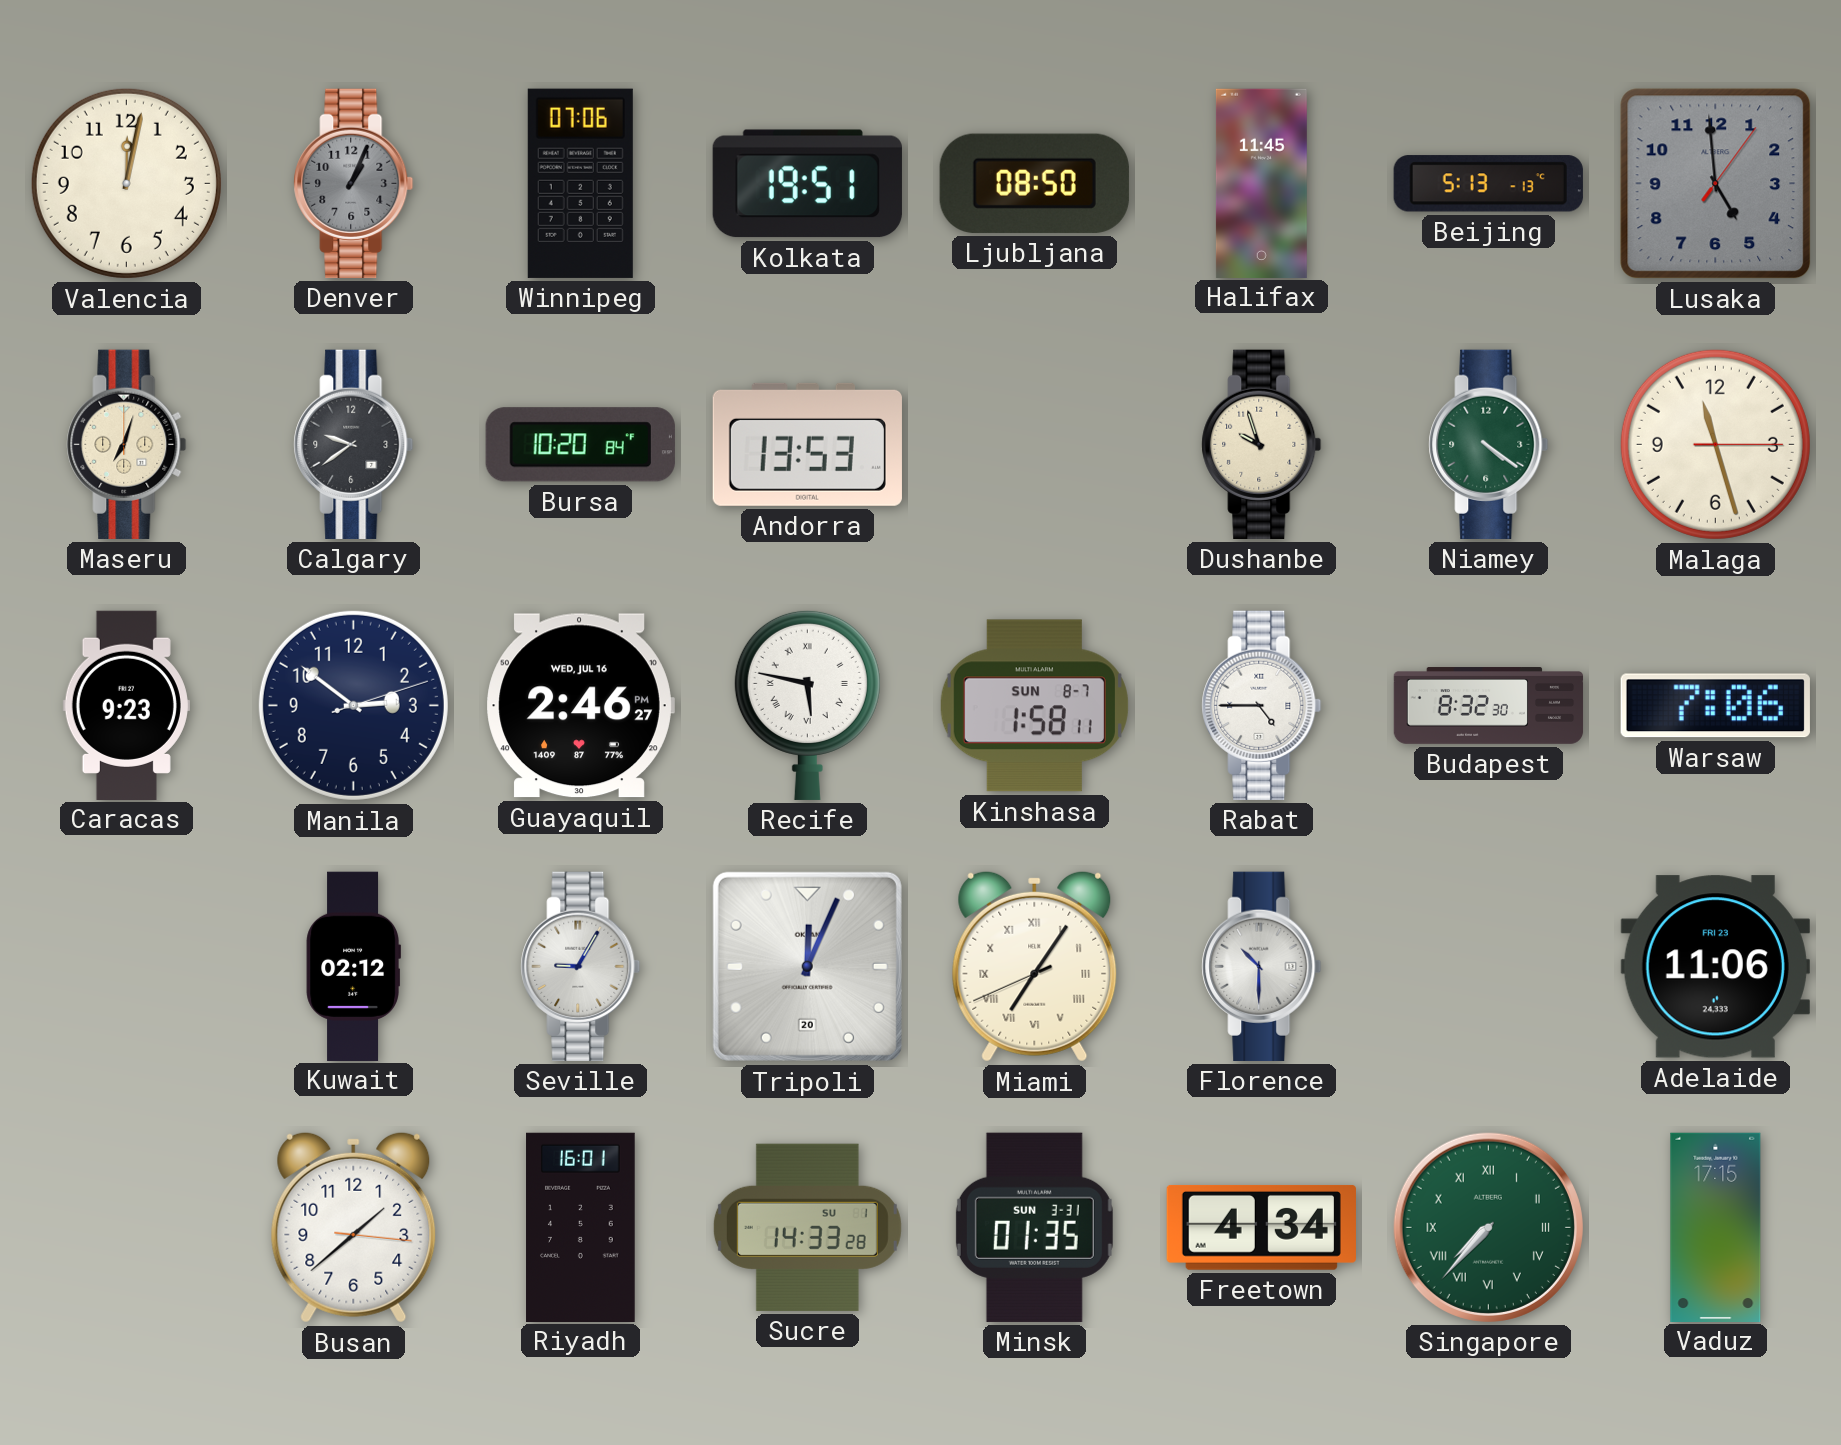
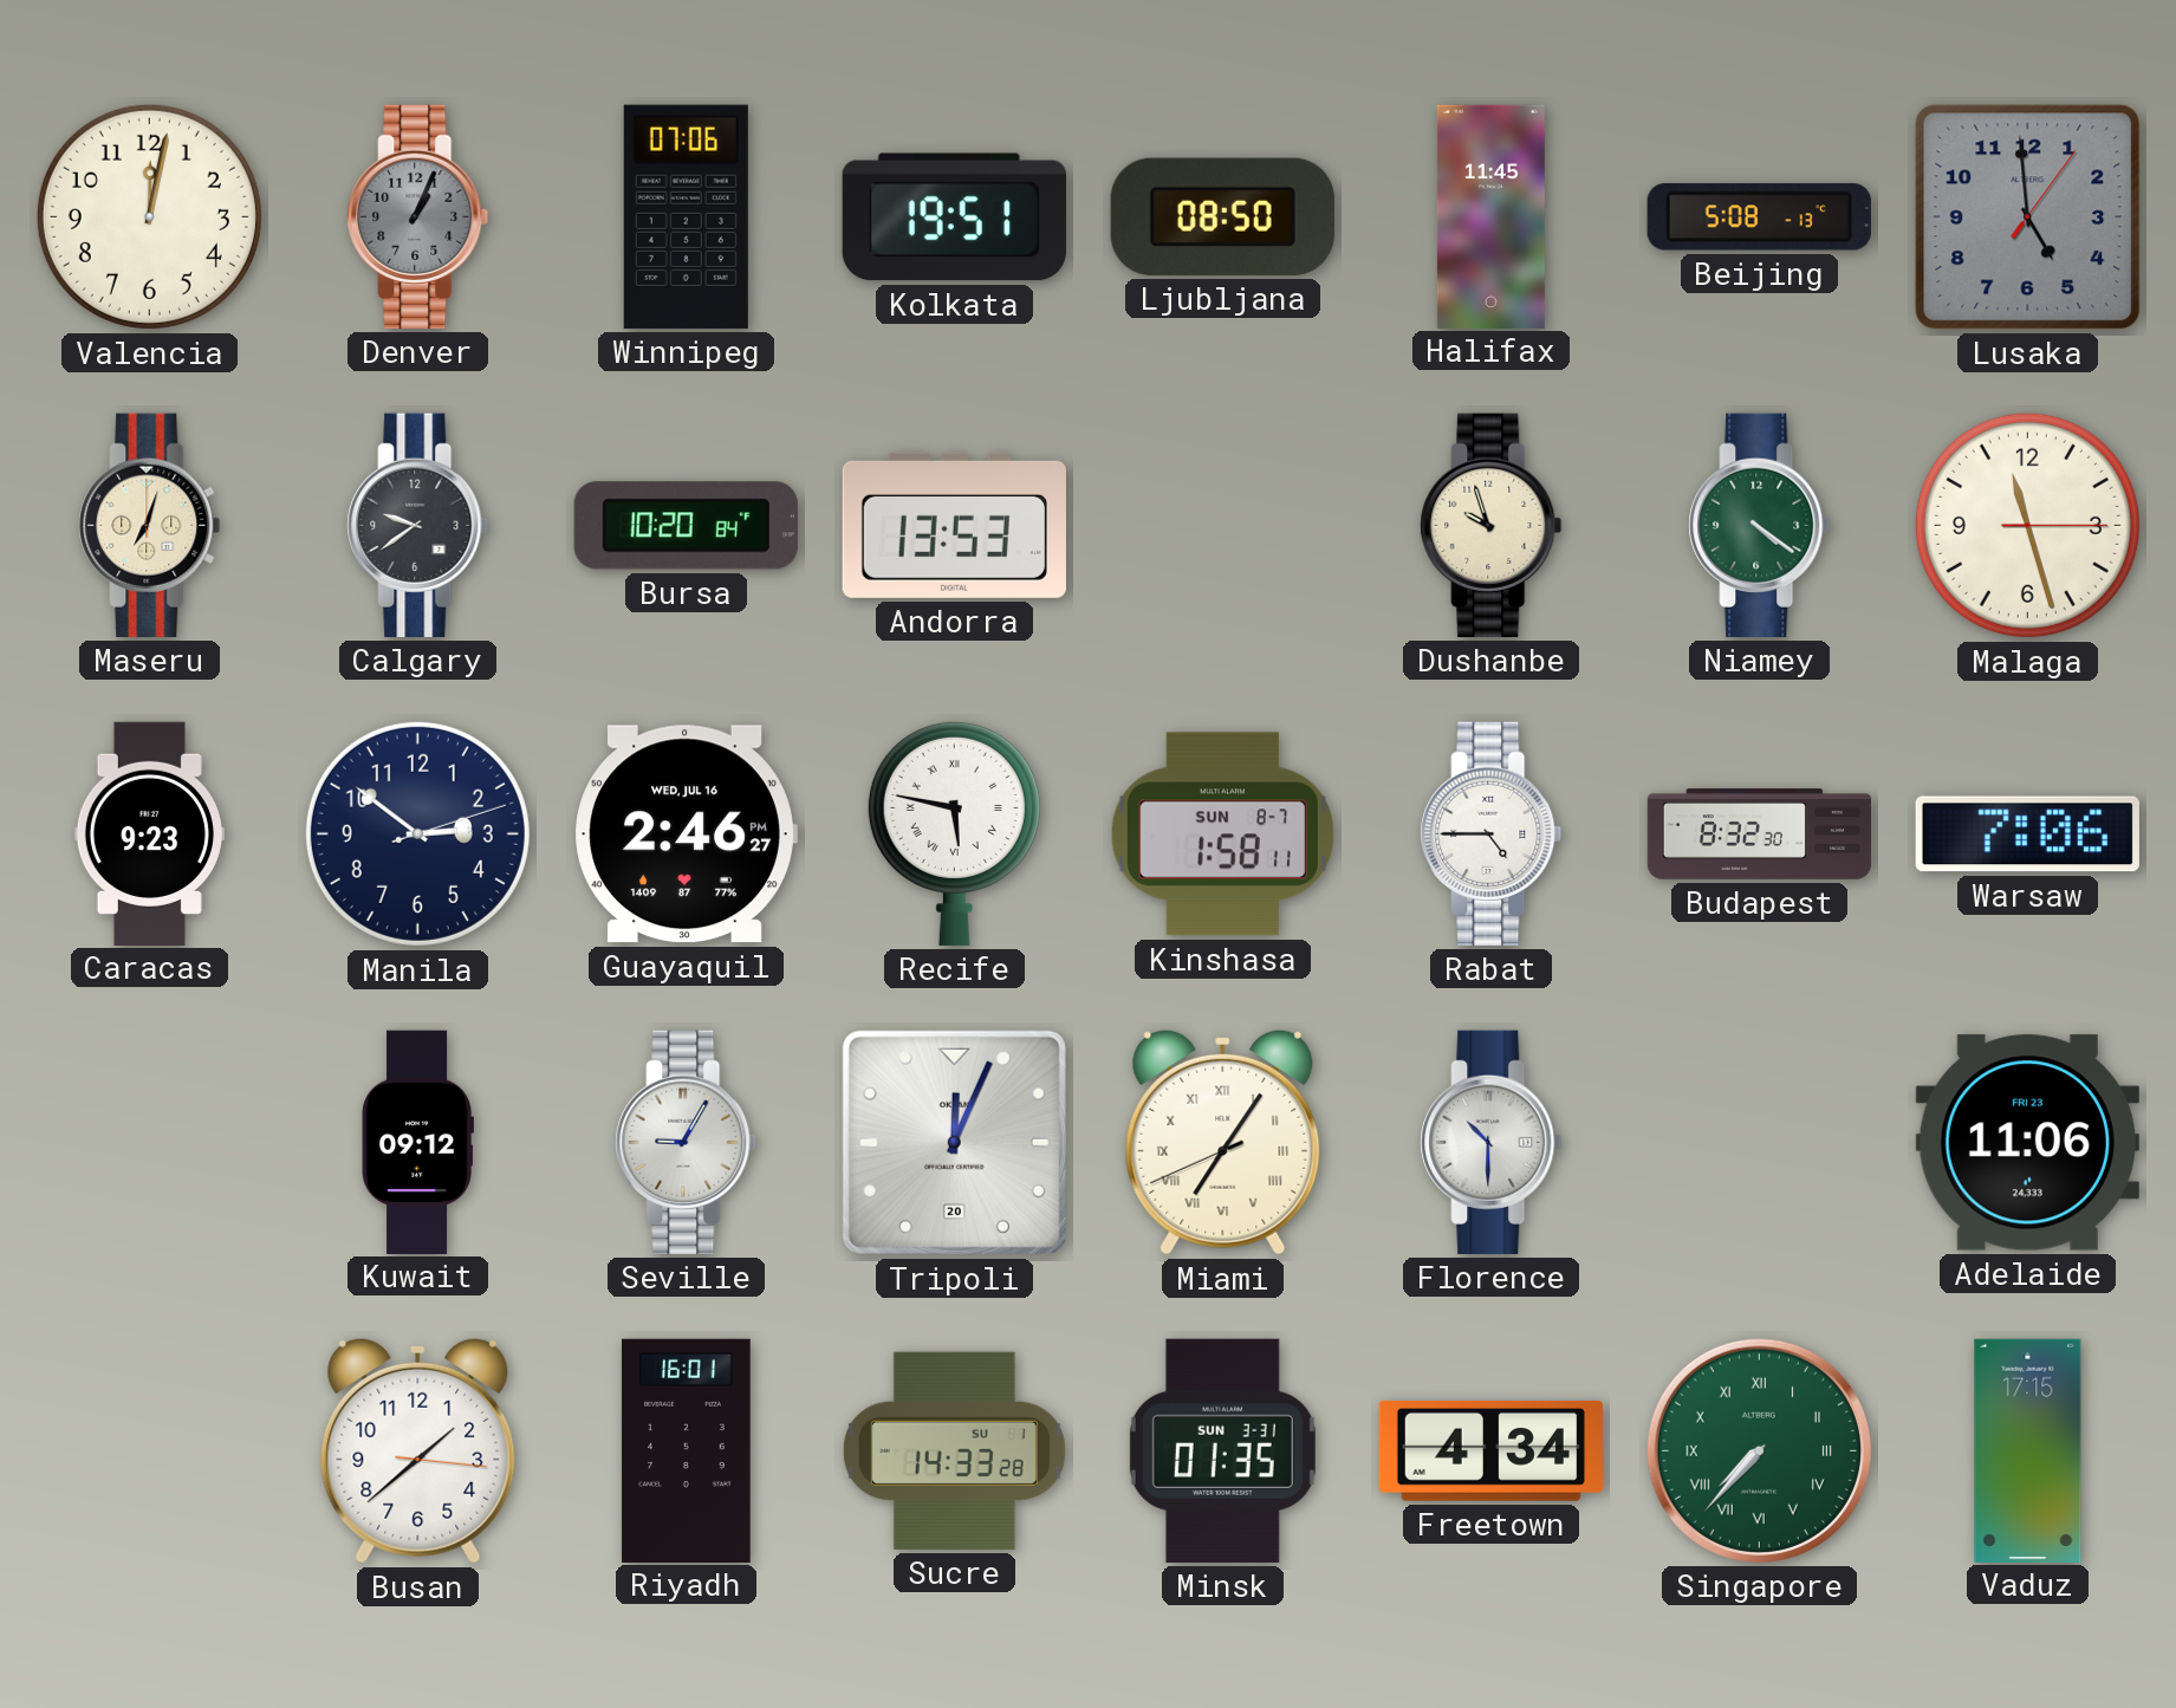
Beijing: 5:13 -> 5:08
Kuwait: 02:12 -> 09:12
